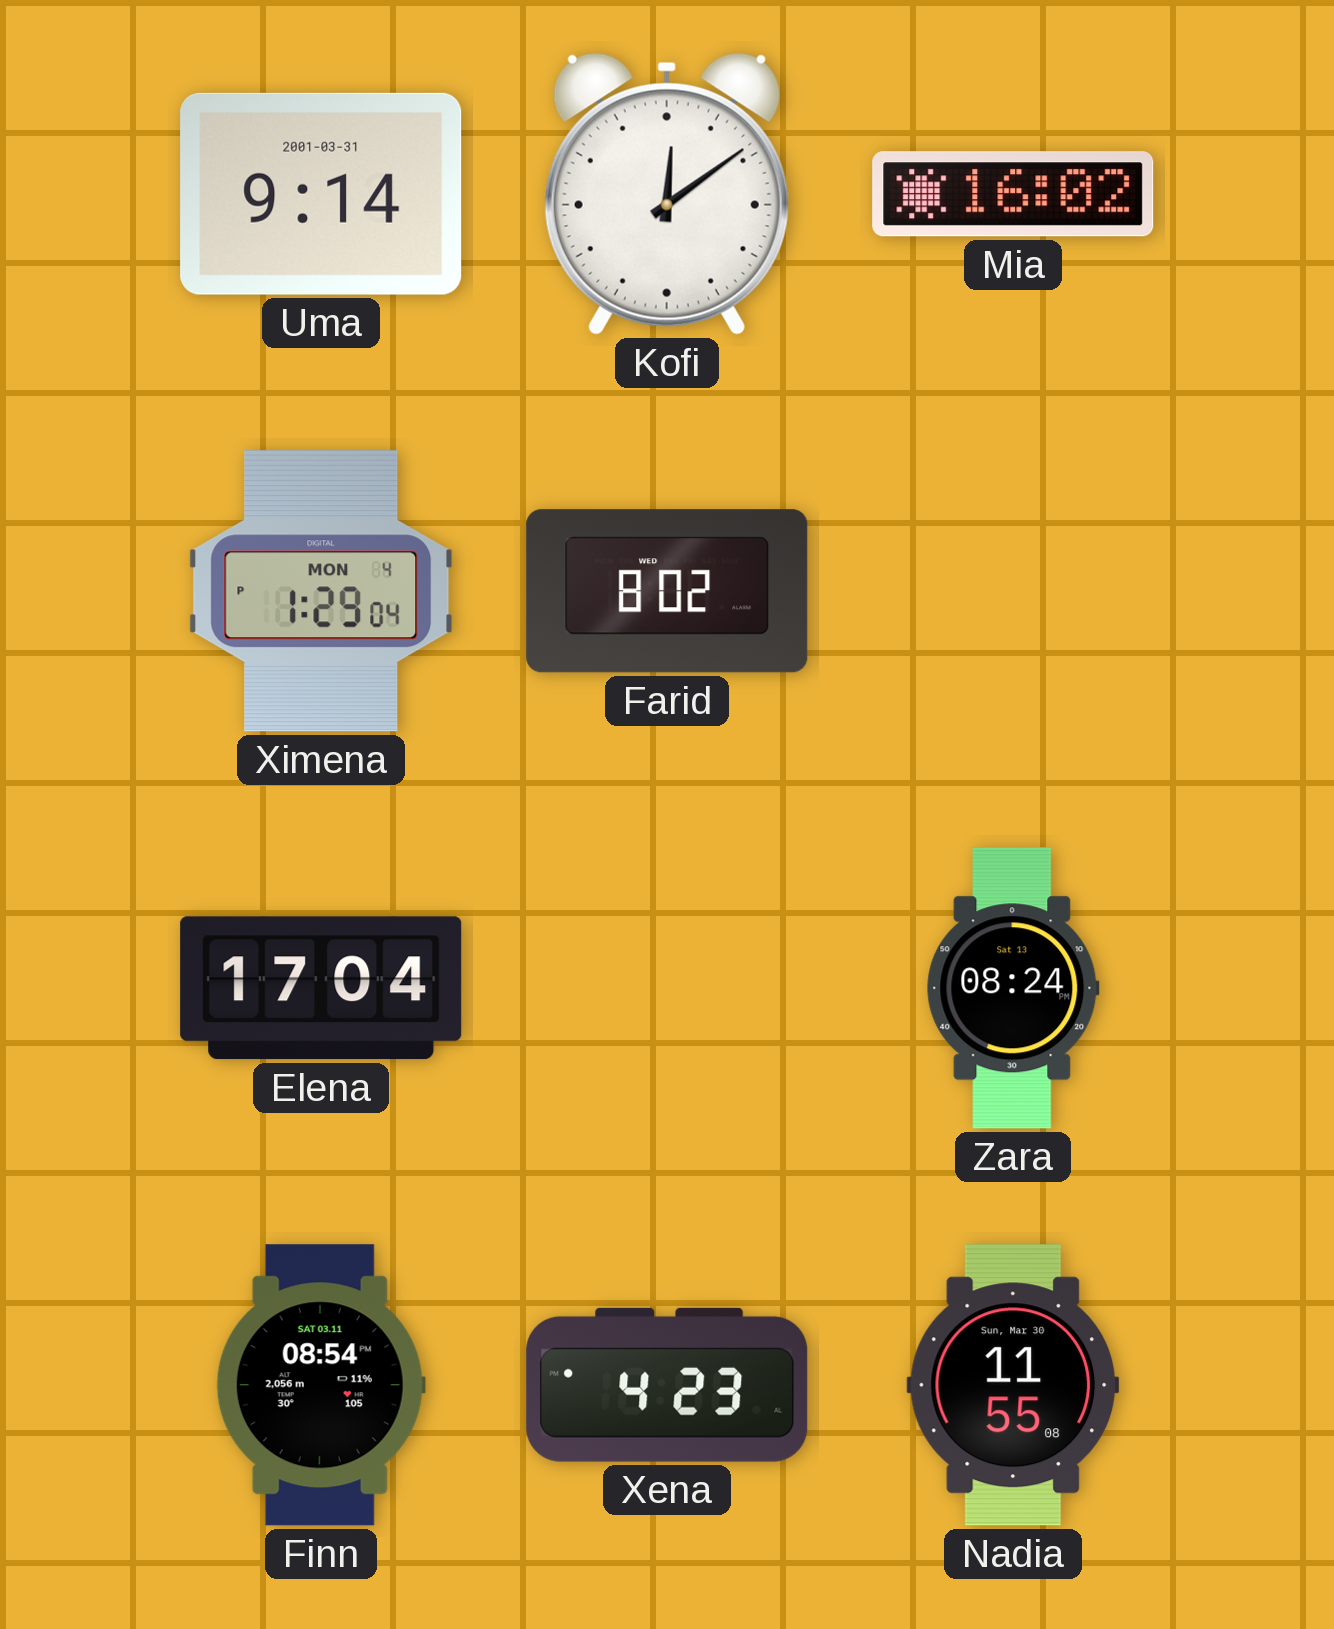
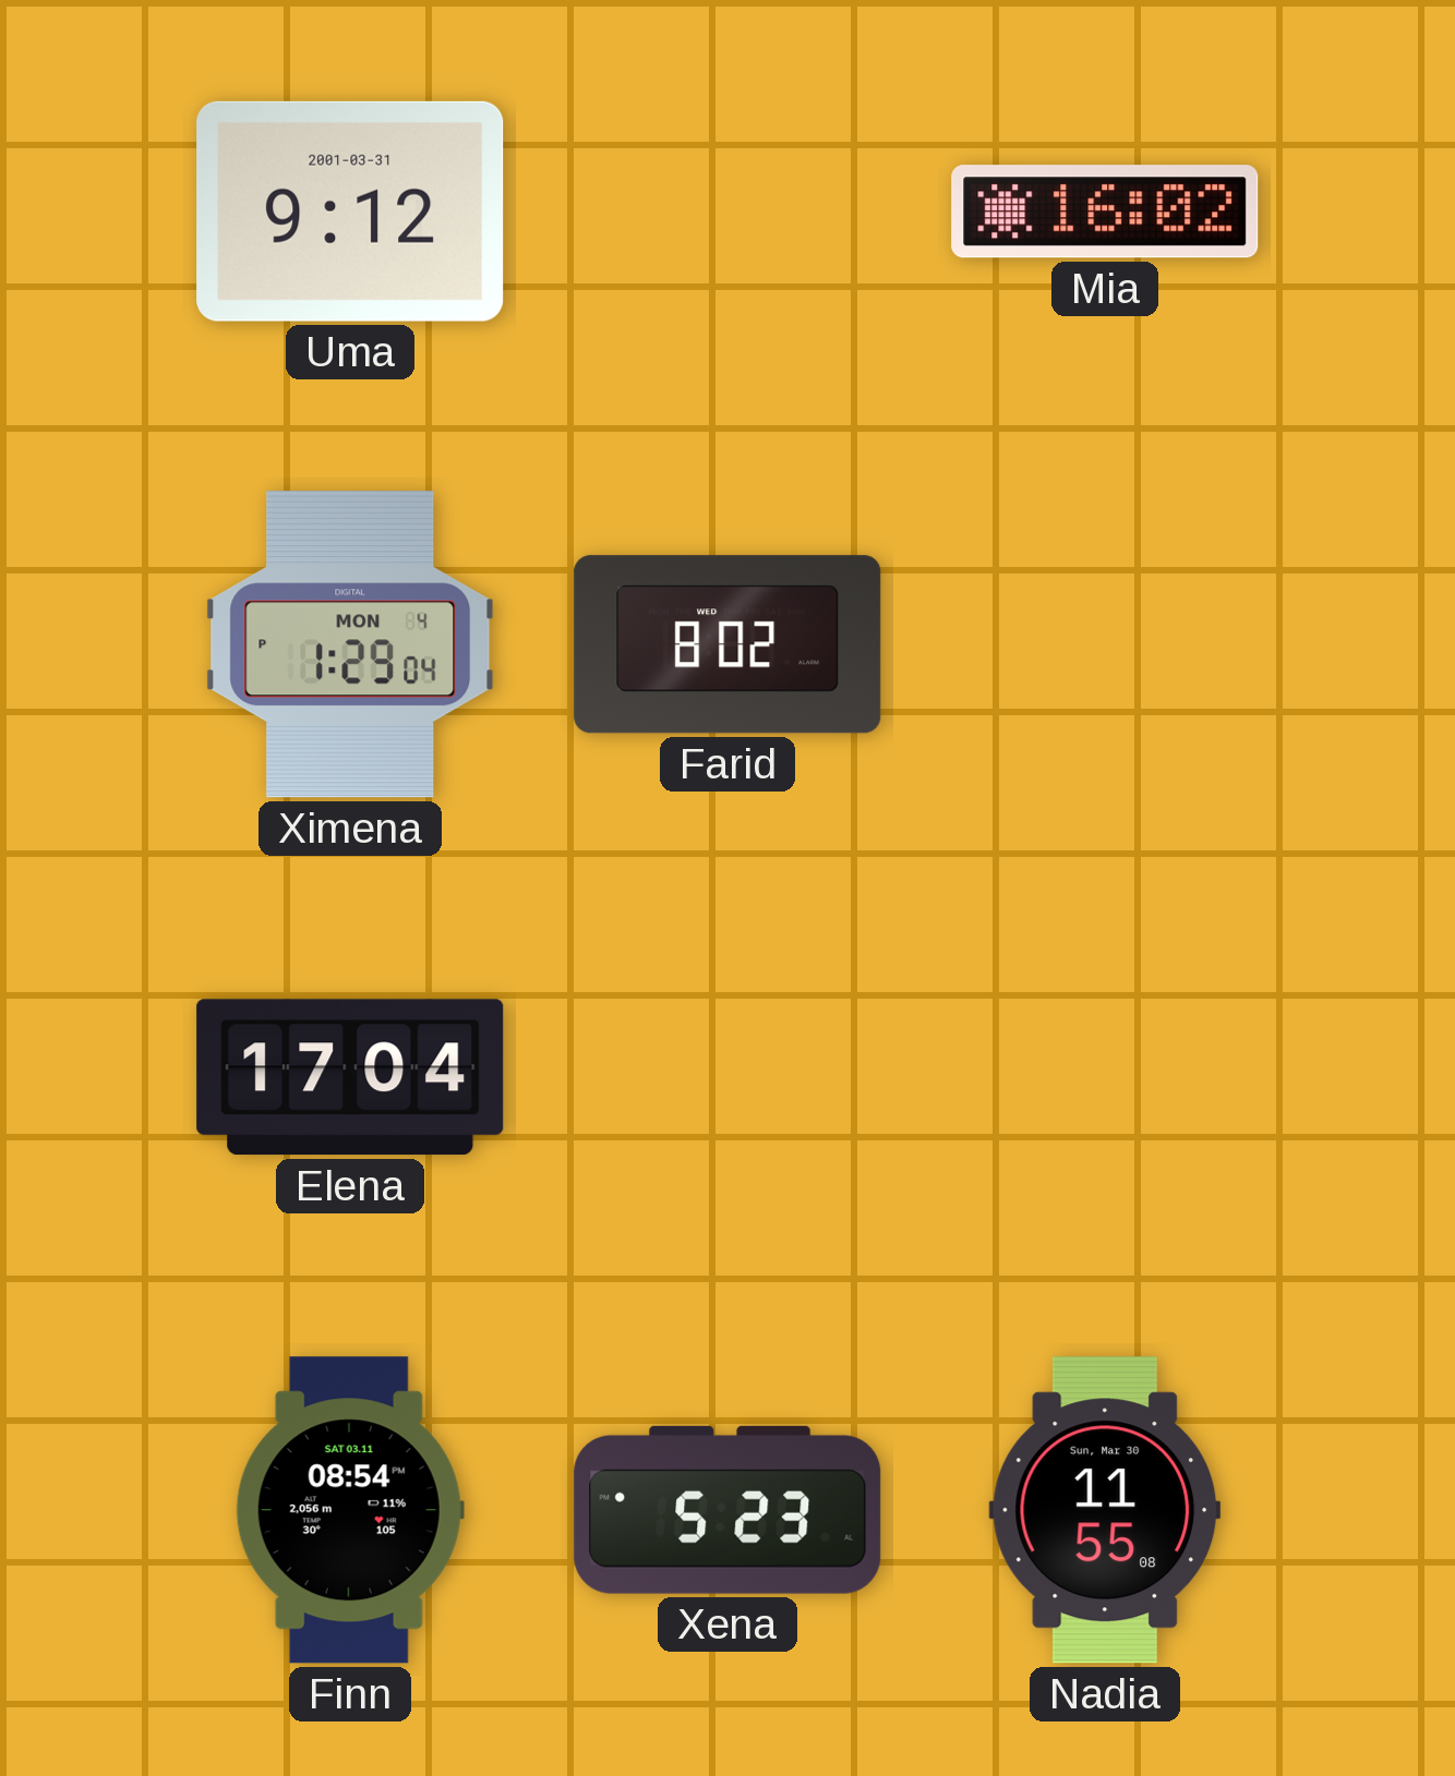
Uma: 9:14 -> 9:12
Kofi: 12:09 -> none
Zara: 08:24 -> none
Xena: 4:23 -> 5:23
